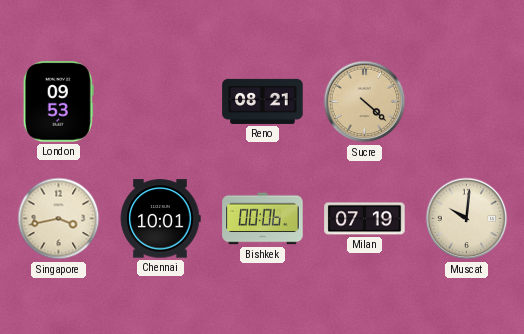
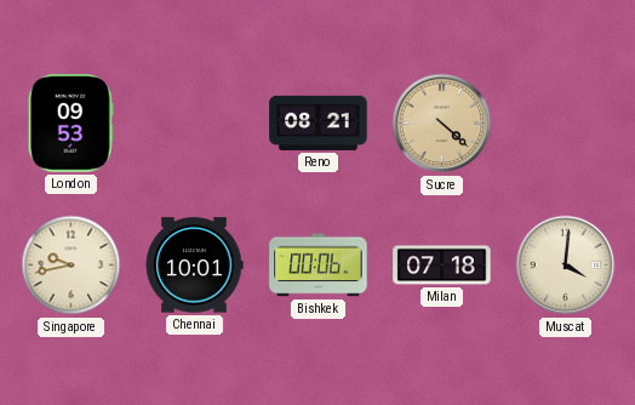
Singapore: 3:43 -> 9:43
Milan: 07:19 -> 07:18
Muscat: 10:01 -> 4:01
